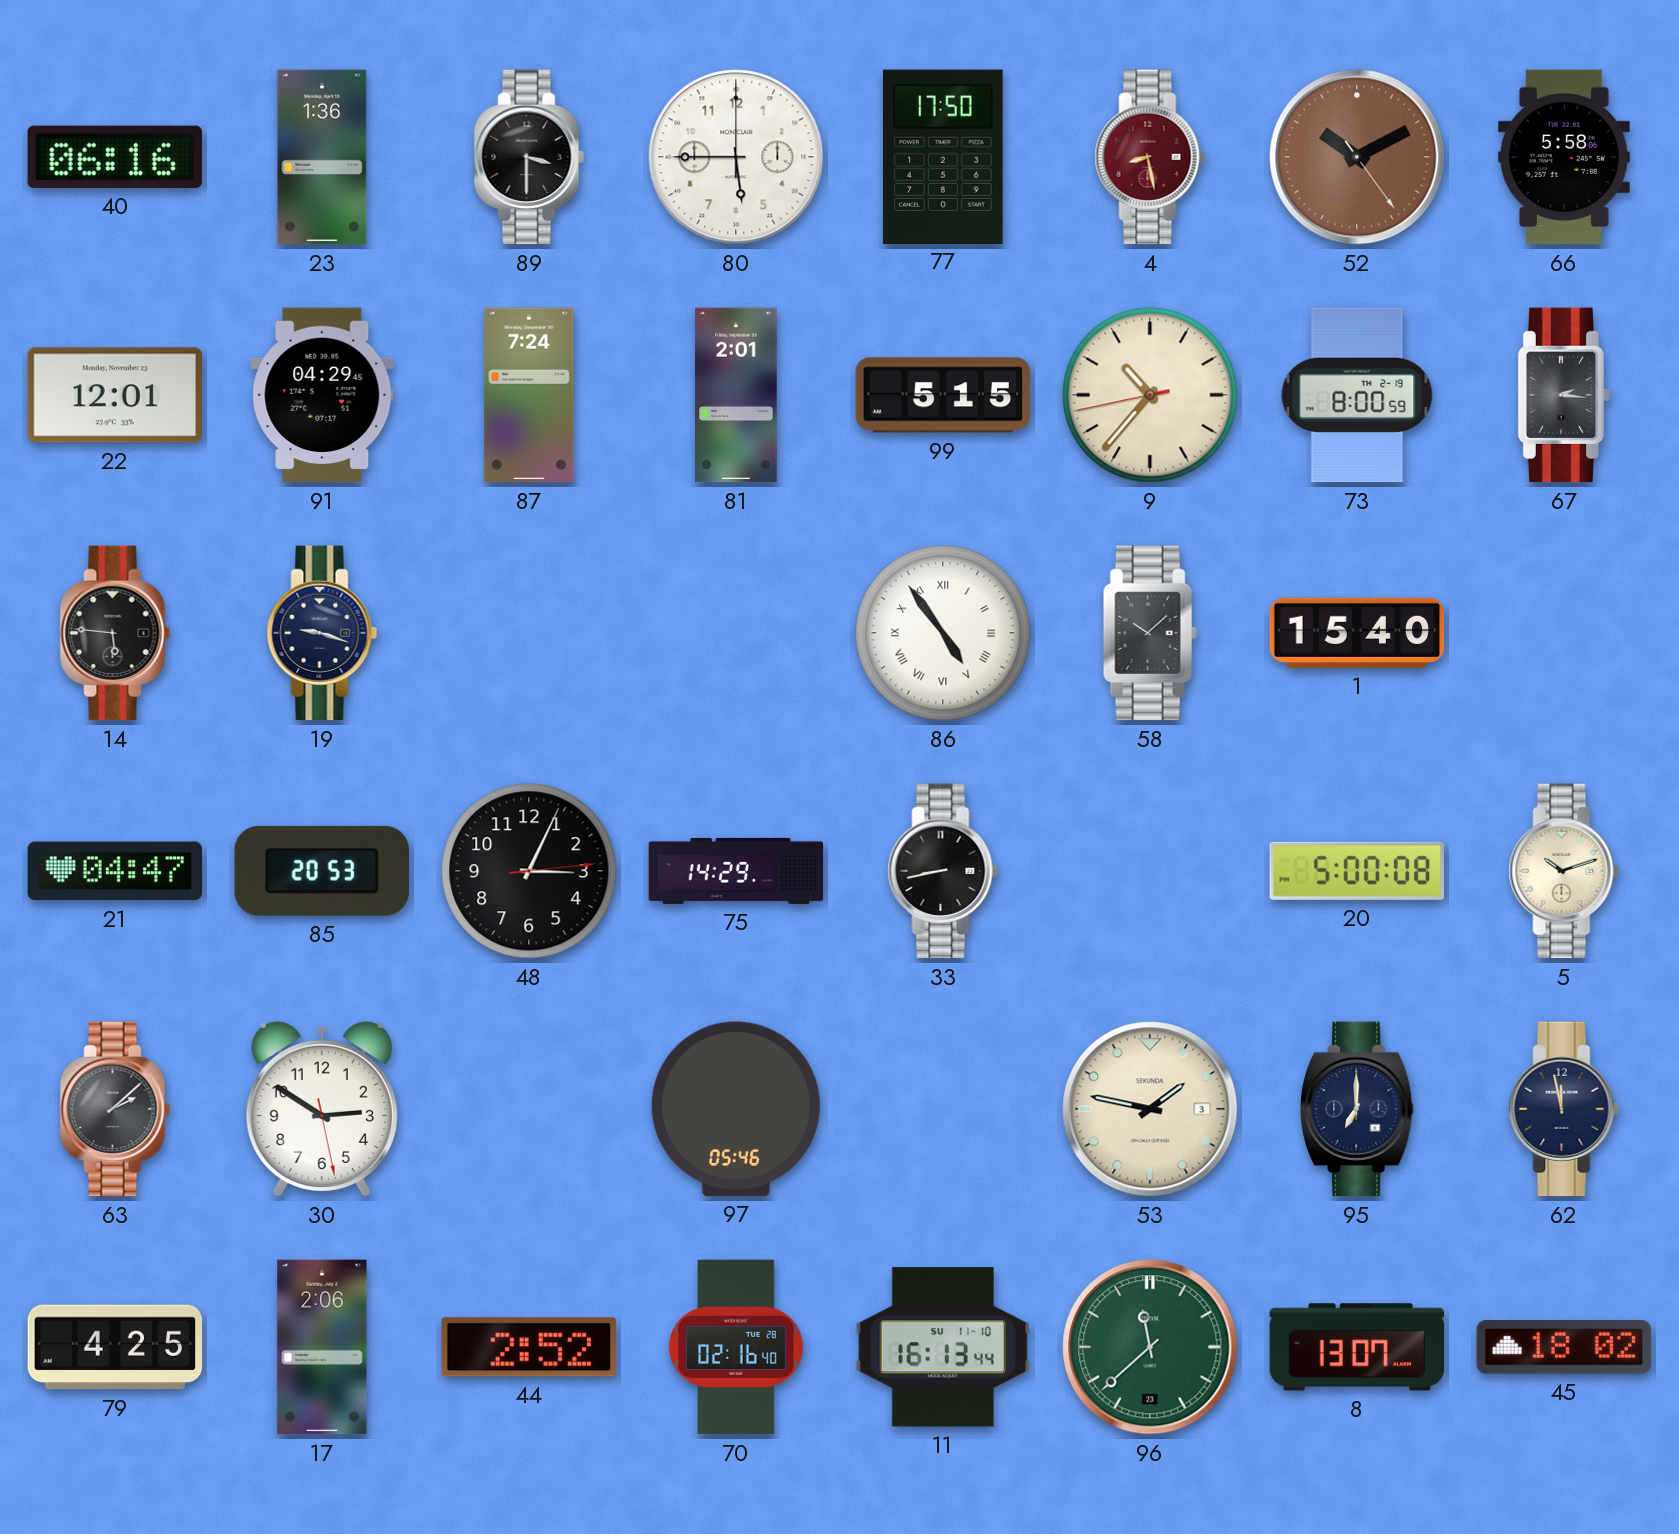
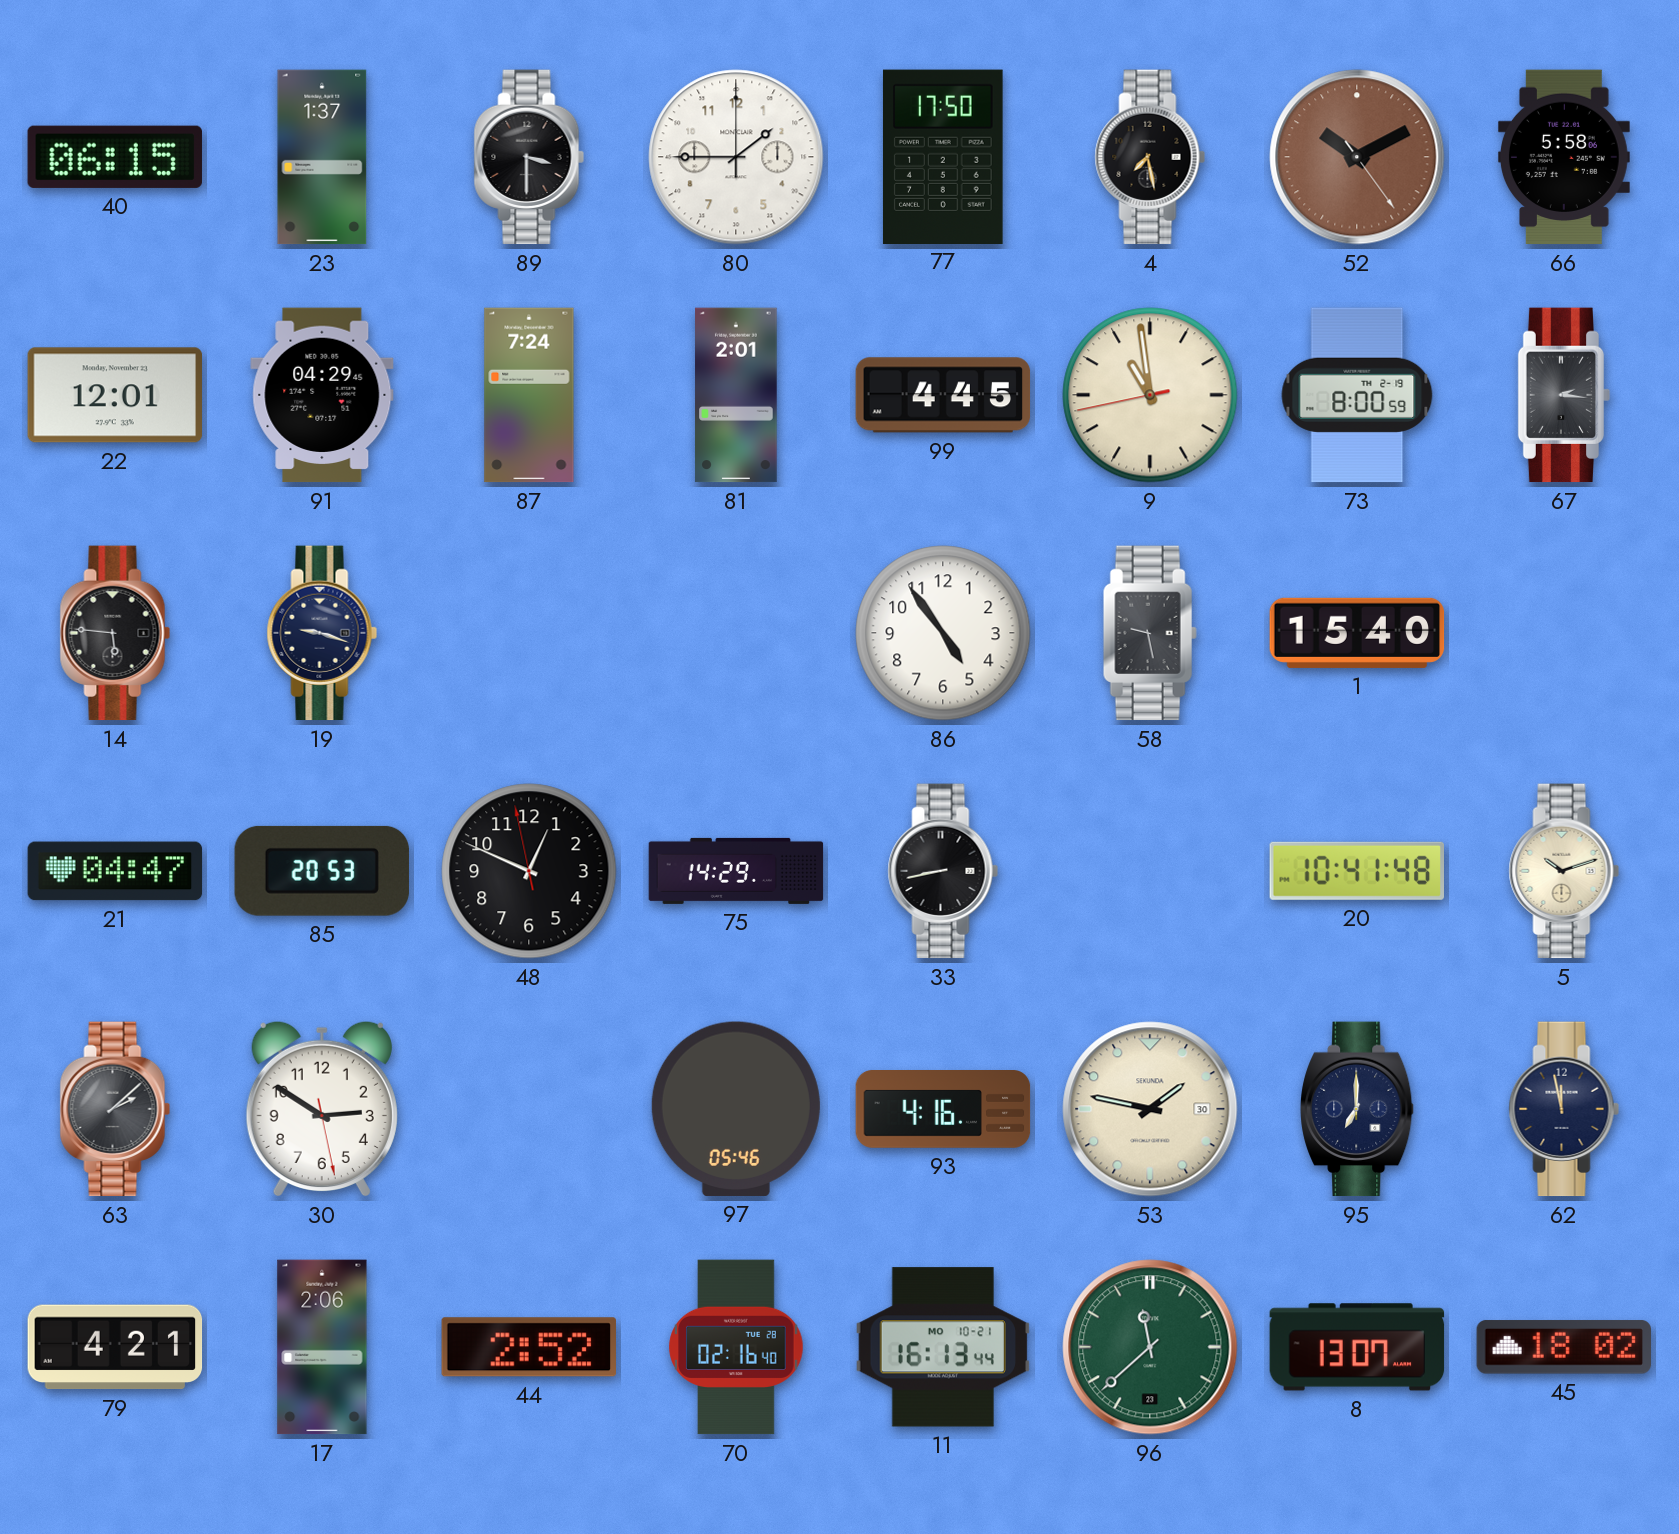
40: 06:16 -> 06:15
23: 1:36 -> 1:37
80: 5:45 -> 1:45
4: 8:28 -> 7:28
4 dial: burgundy -> black
99: 5:15 -> 4:45
9: 10:36 -> 10:58
86 numerals: Roman -> Arabic
58: 10:08 -> 9:28
48: 3:04 -> 12:48
20: 5:00 -> 10:41
93: none -> 4:16
53 date: 3 -> 30
79: 4:25 -> 4:21
11 date: SU 11-10 -> MO 10-21
